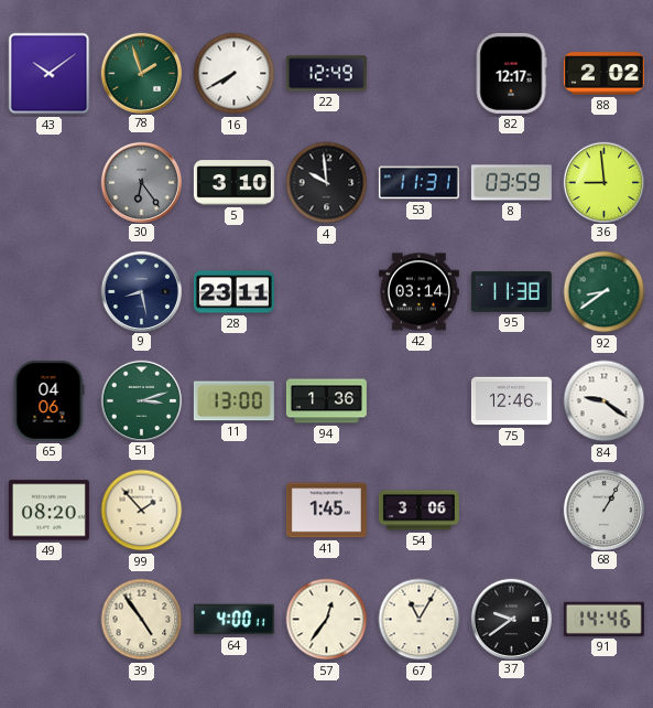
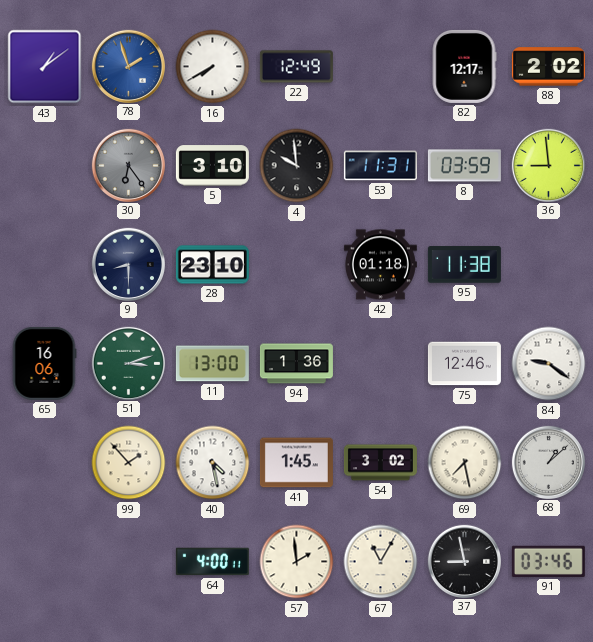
43: 10:09 -> 1:09
78 dial: green -> blue
9: 8:28 -> 8:30
28: 23:11 -> 23:10
42: 03:14 -> 01:18
92: 8:39 -> none
65: 04:06 -> 16:06
49: 08:20 -> none
40: none -> 4:28
54: 3:06 -> 3:02
69: none -> 7:28
68: 1:05 -> 1:08
39: 4:54 -> none
57: 12:36 -> 1:59
37: 9:39 -> 8:58
91: 14:46 -> 03:46
